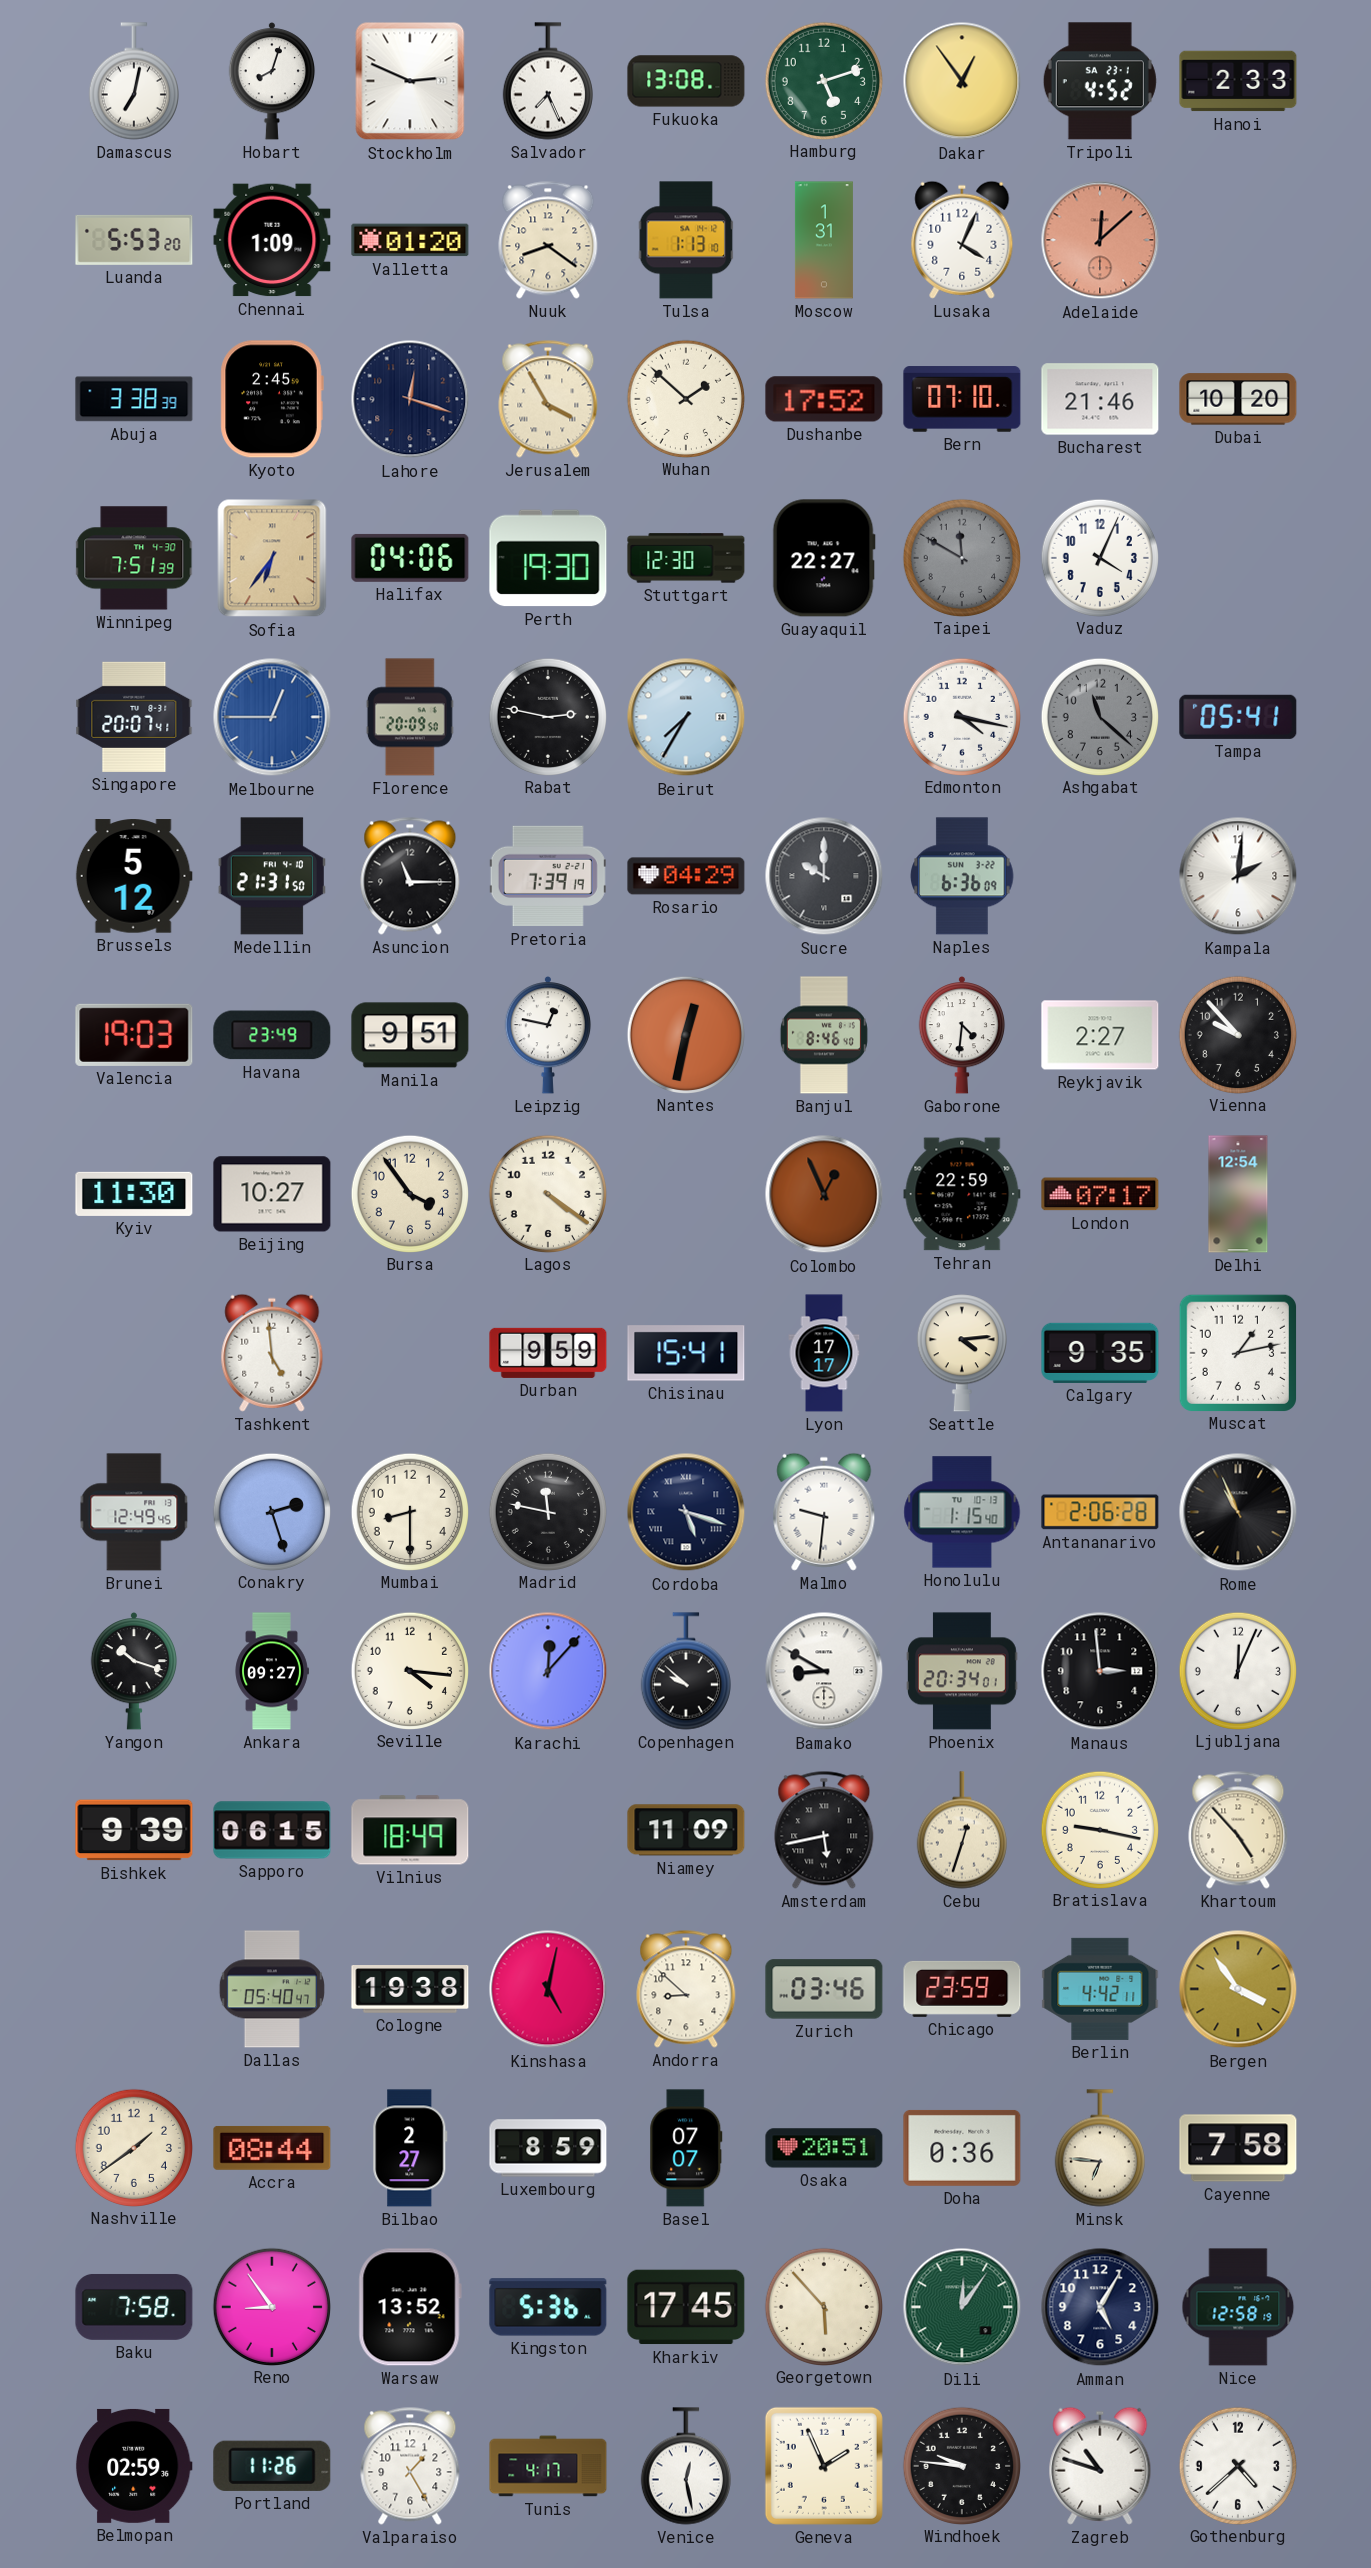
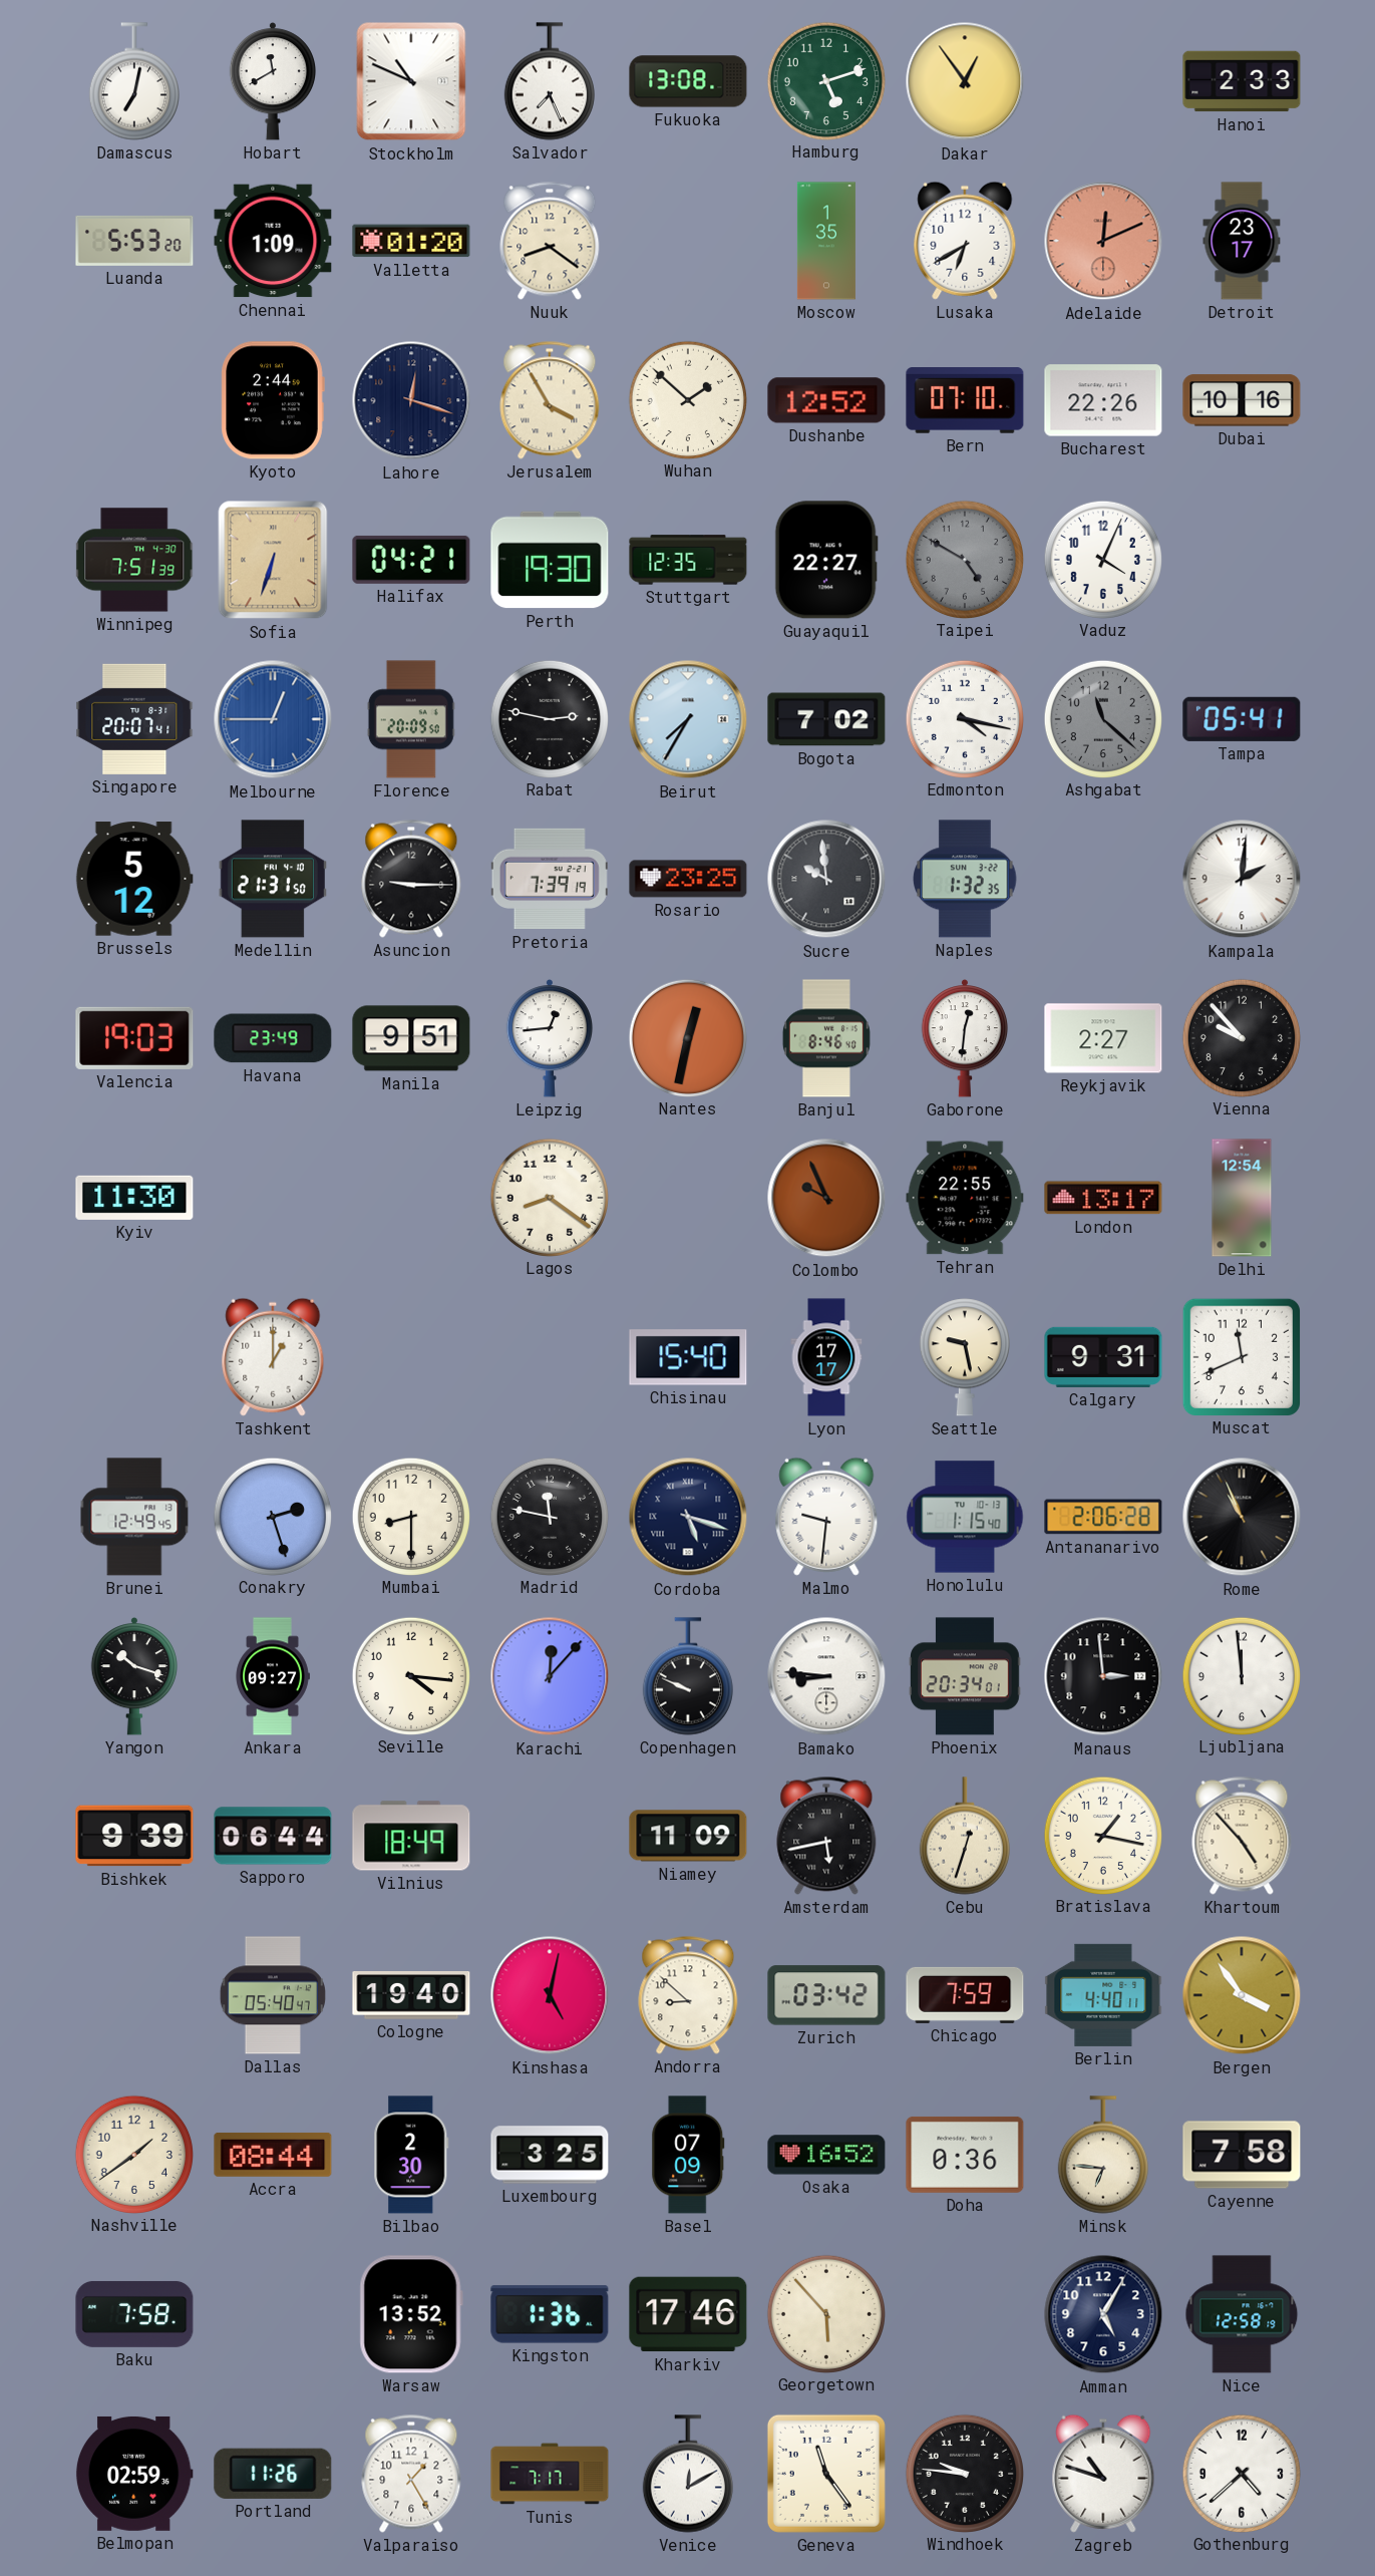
Hobart: 8:03 -> 11:40
Stockholm: 2:49 -> 10:49
Tripoli: 4:52 -> none
Tulsa: 1:13 -> none
Moscow: 1:31 -> 1:35
Lusaka: 4:04 -> 6:40
Adelaide: 12:08 -> 12:11
Detroit: none -> 23:17
Abuja: 3:38 -> none
Kyoto: 2:45 -> 2:44
Dushanbe: 17:52 -> 12:52
Bucharest: 21:46 -> 22:26
Dubai: 10:20 -> 10:16
Sofia: 6:36 -> 6:33
Halifax: 04:06 -> 04:21
Stuttgart: 12:30 -> 12:35
Taipei: 11:50 -> 4:50
Bogota: none -> 7:02
Asuncion: 11:15 -> 9:15
Rosario: 04:29 -> 23:25
Sucre: 10:00 -> 9:59
Naples: 6:36 -> 1:32
Leipzig: 12:47 -> 12:44
Gaborone: 4:31 -> 12:31
Beijing: 10:27 -> none
Bursa: 3:54 -> none
Lagos: 4:21 -> 8:21
Colombo: 12:56 -> 9:56
Tehran: 22:59 -> 22:55
London: 07:17 -> 13:17
Tashkent: 4:59 -> 1:00
Durban: 9:59 -> none
Chisinau: 15:41 -> 15:40
Seattle: 4:14 -> 9:28
Calgary: 9:35 -> 9:31
Muscat: 1:13 -> 11:41
Copenhagen: 9:52 -> 9:49
Bamako: 8:50 -> 8:46
Ljubljana: 12:04 -> 11:59
Sapporo: 06:15 -> 06:44
Bratislava: 9:17 -> 1:17
Cologne: 19:38 -> 19:40
Zurich: 03:46 -> 03:42
Chicago: 23:59 -> 7:59
Berlin: 4:42 -> 4:40
Bilbao: 2:27 -> 2:30
Luxembourg: 8:59 -> 3:25
Basel: 07:07 -> 07:09
Osaka: 20:51 -> 16:52
Reno: 8:54 -> none
Kingston: 5:36 -> 1:36
Kharkiv: 17:45 -> 17:46
Dili: 12:06 -> none
Tunis: 4:17 -> 7:17
Venice: 12:28 -> 12:10
Geneva: 1:56 -> 11:24
